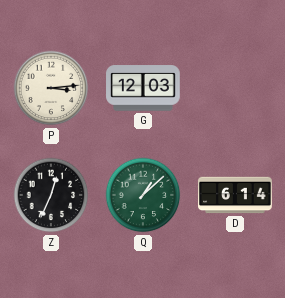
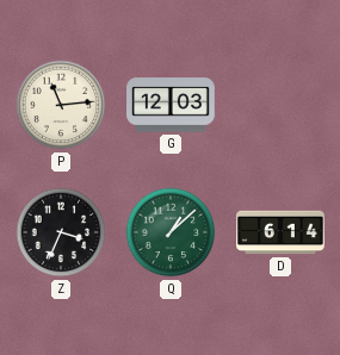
P: 3:14 -> 11:14
Z: 12:34 -> 3:34
